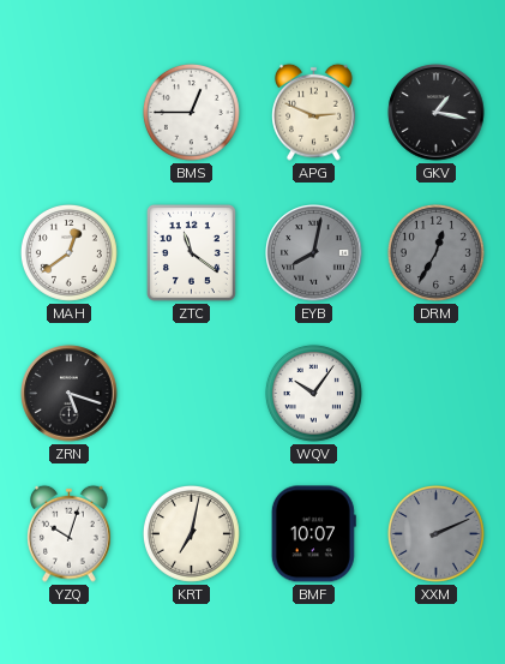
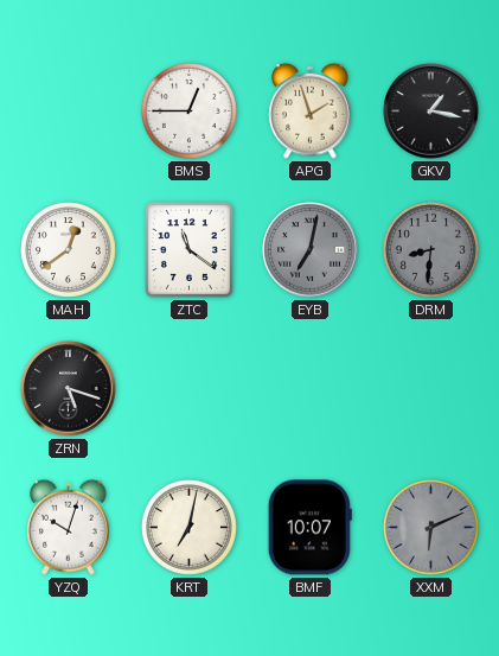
APG: 2:49 -> 1:57
EYB: 8:02 -> 7:02
DRM: 12:35 -> 8:31
WQV: 10:06 -> none
XXM: 2:11 -> 6:11
